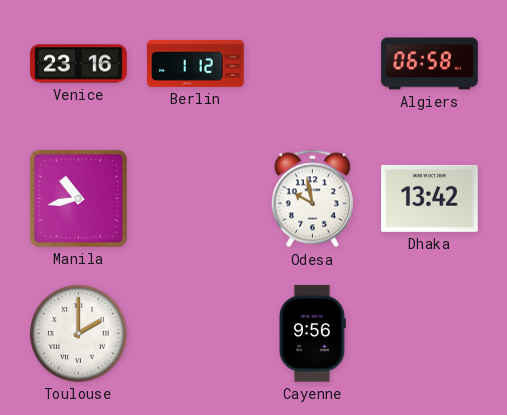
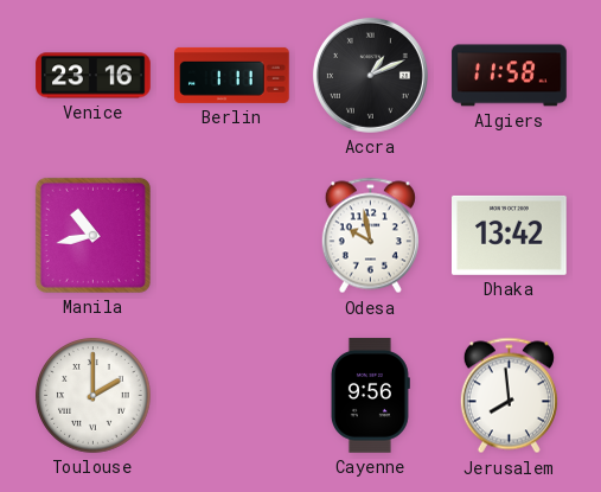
Berlin: 1:12 -> 1:11
Accra: none -> 1:11
Algiers: 06:58 -> 11:58
Jerusalem: none -> 7:59
